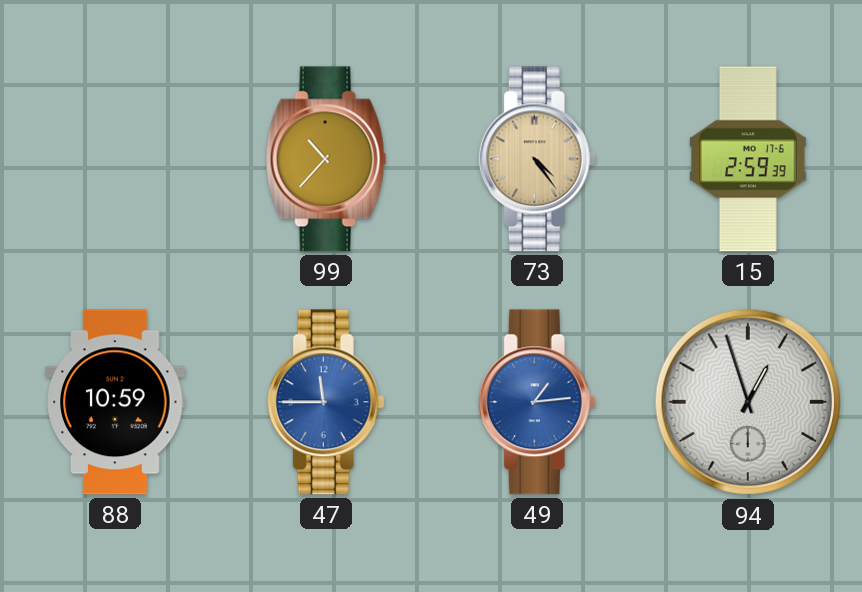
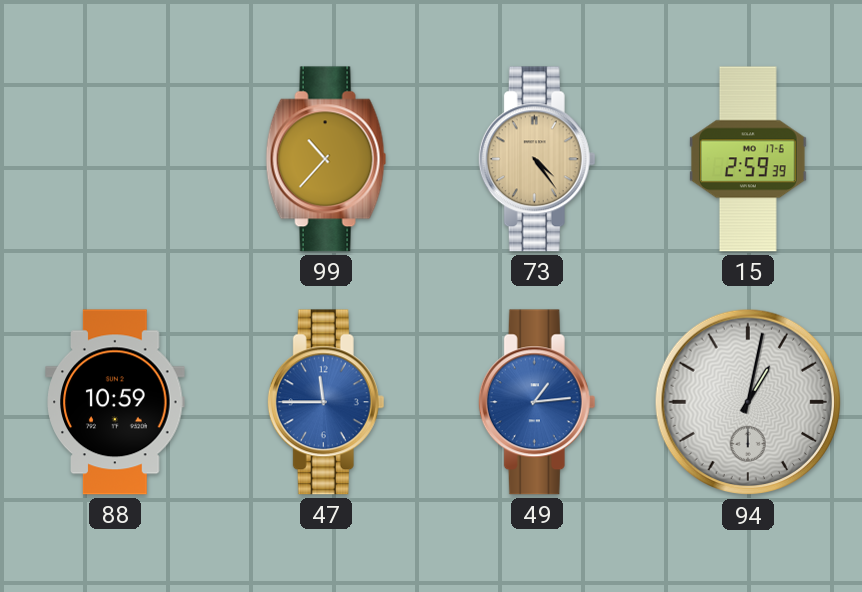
94: 12:57 -> 1:02
